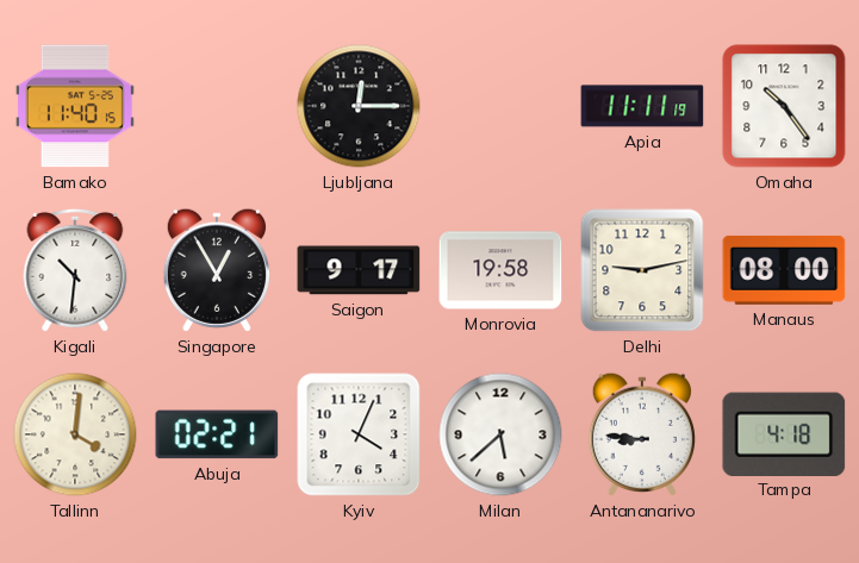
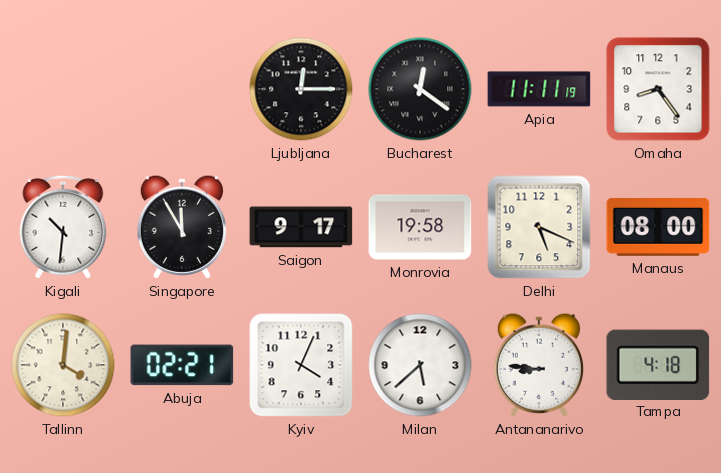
Bamako: 11:40 -> none
Bucharest: none -> 12:21
Omaha: 10:24 -> 8:24
Singapore: 12:55 -> 11:55
Delhi: 9:13 -> 5:19
